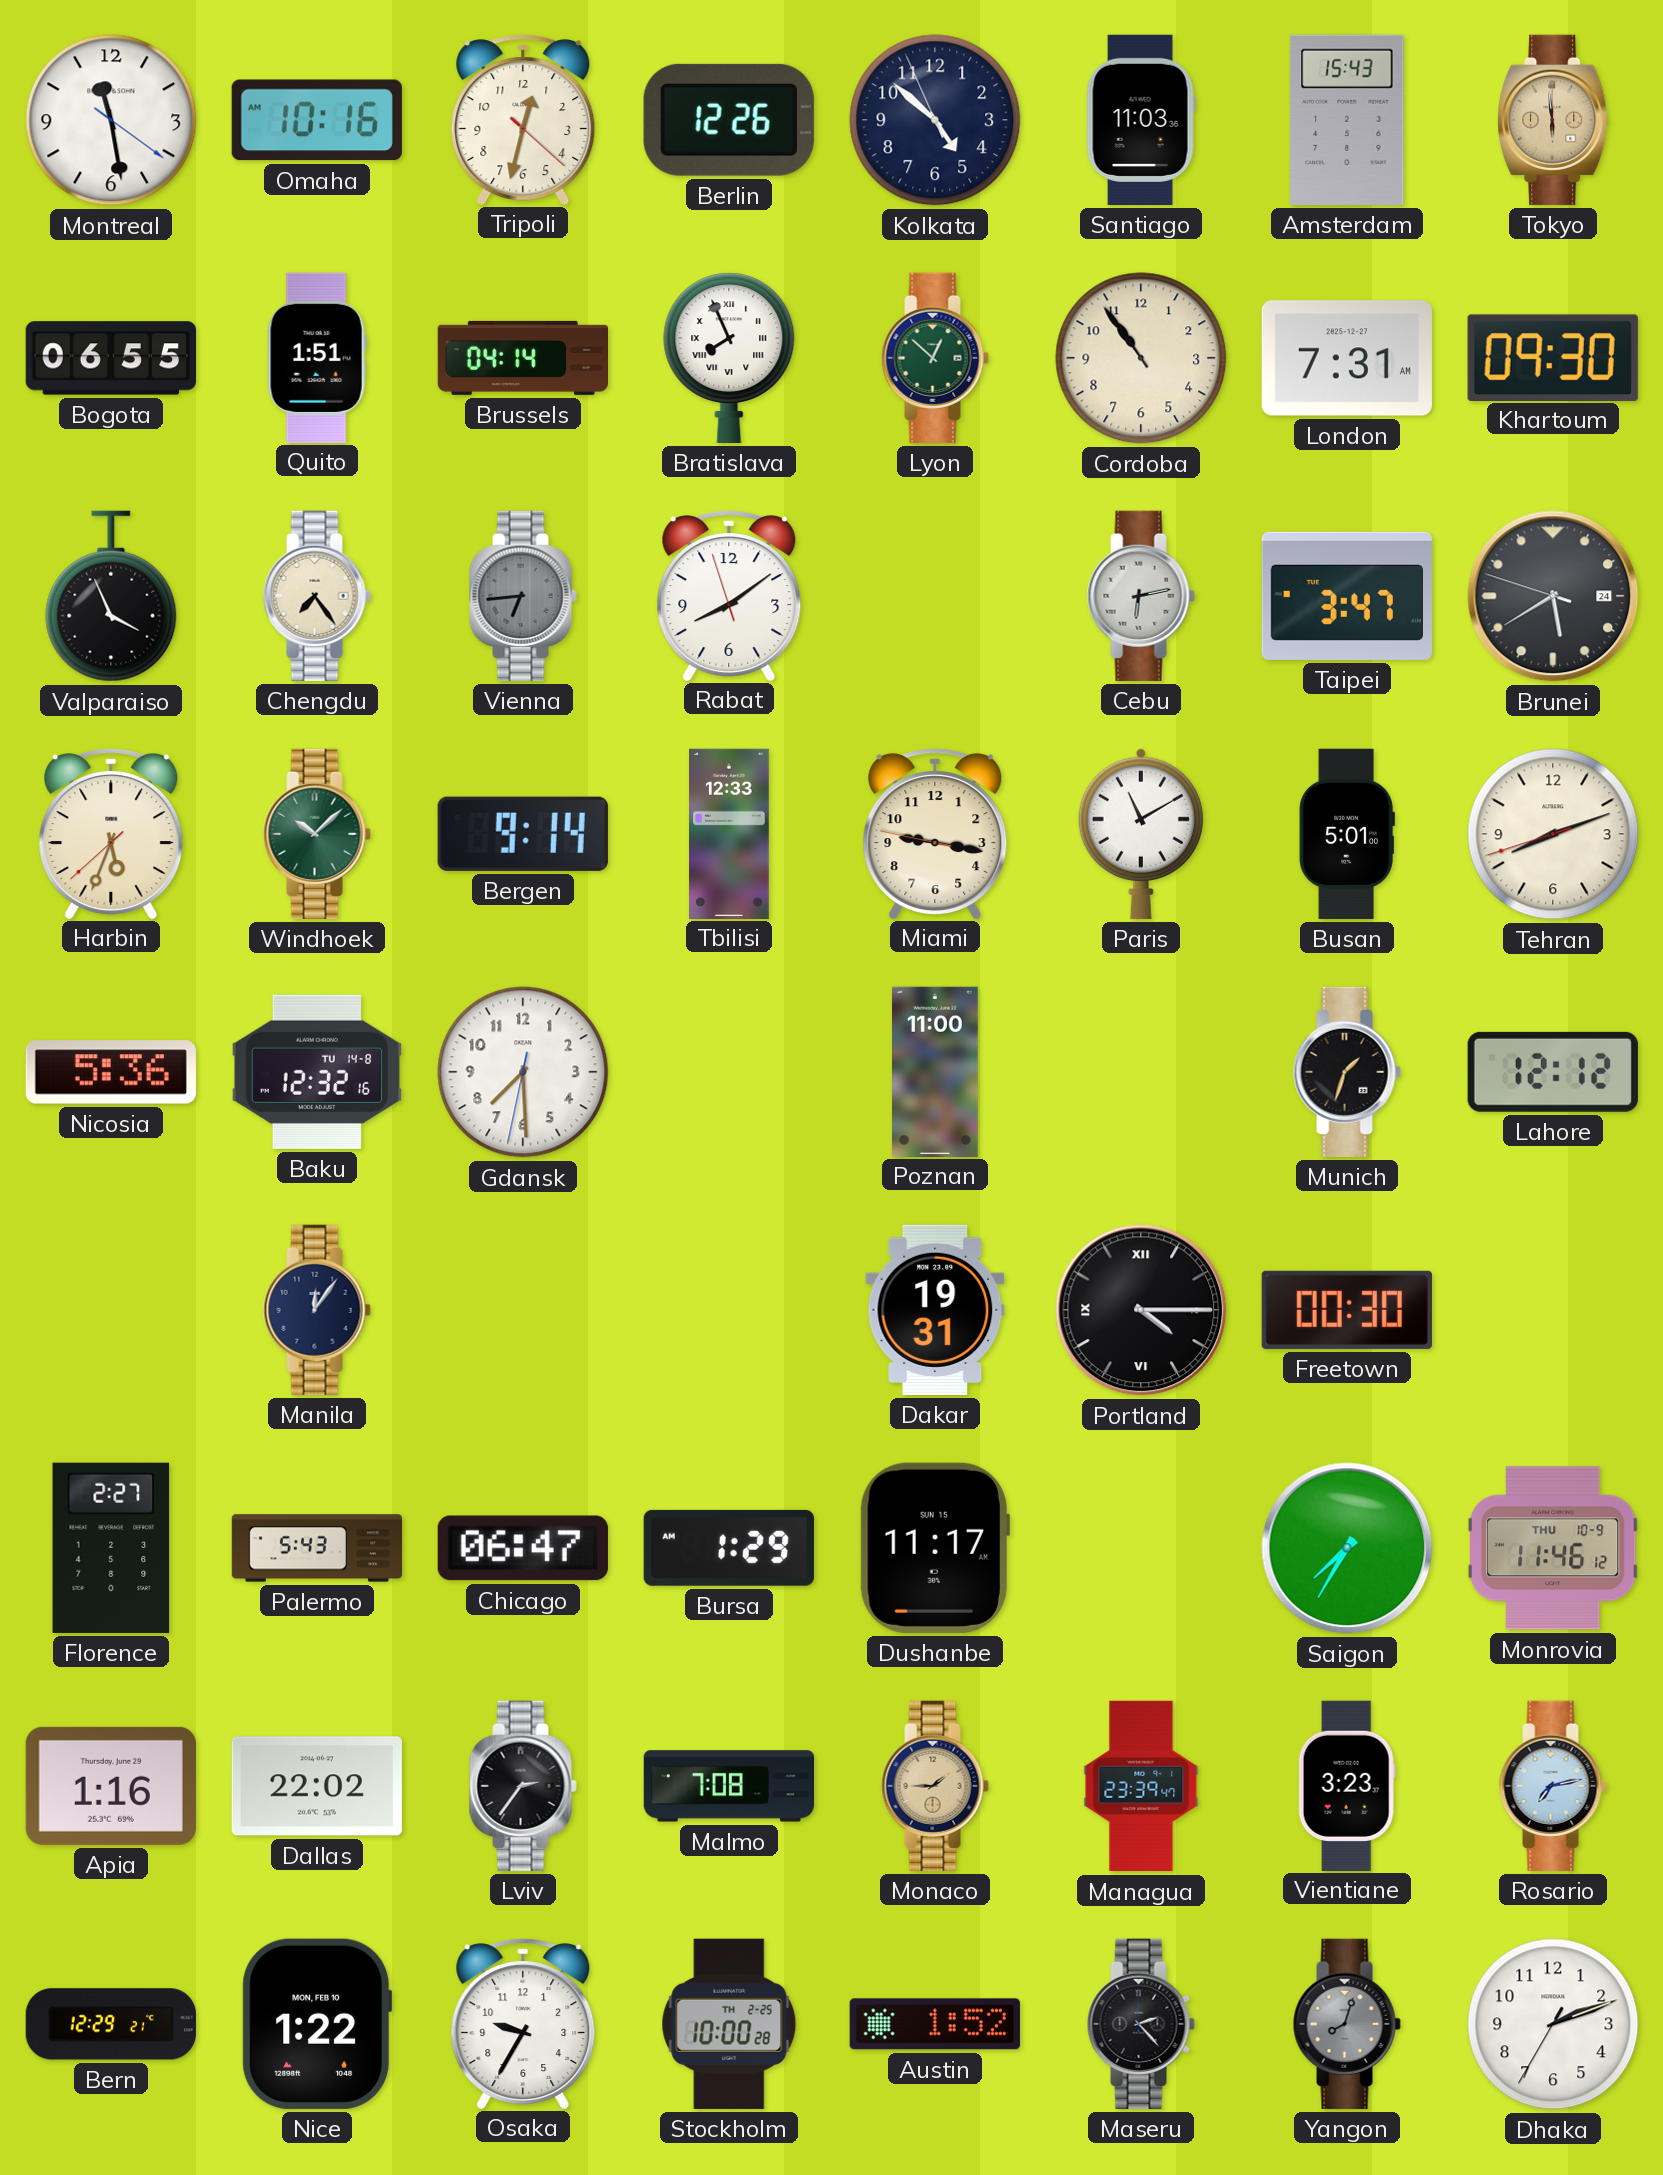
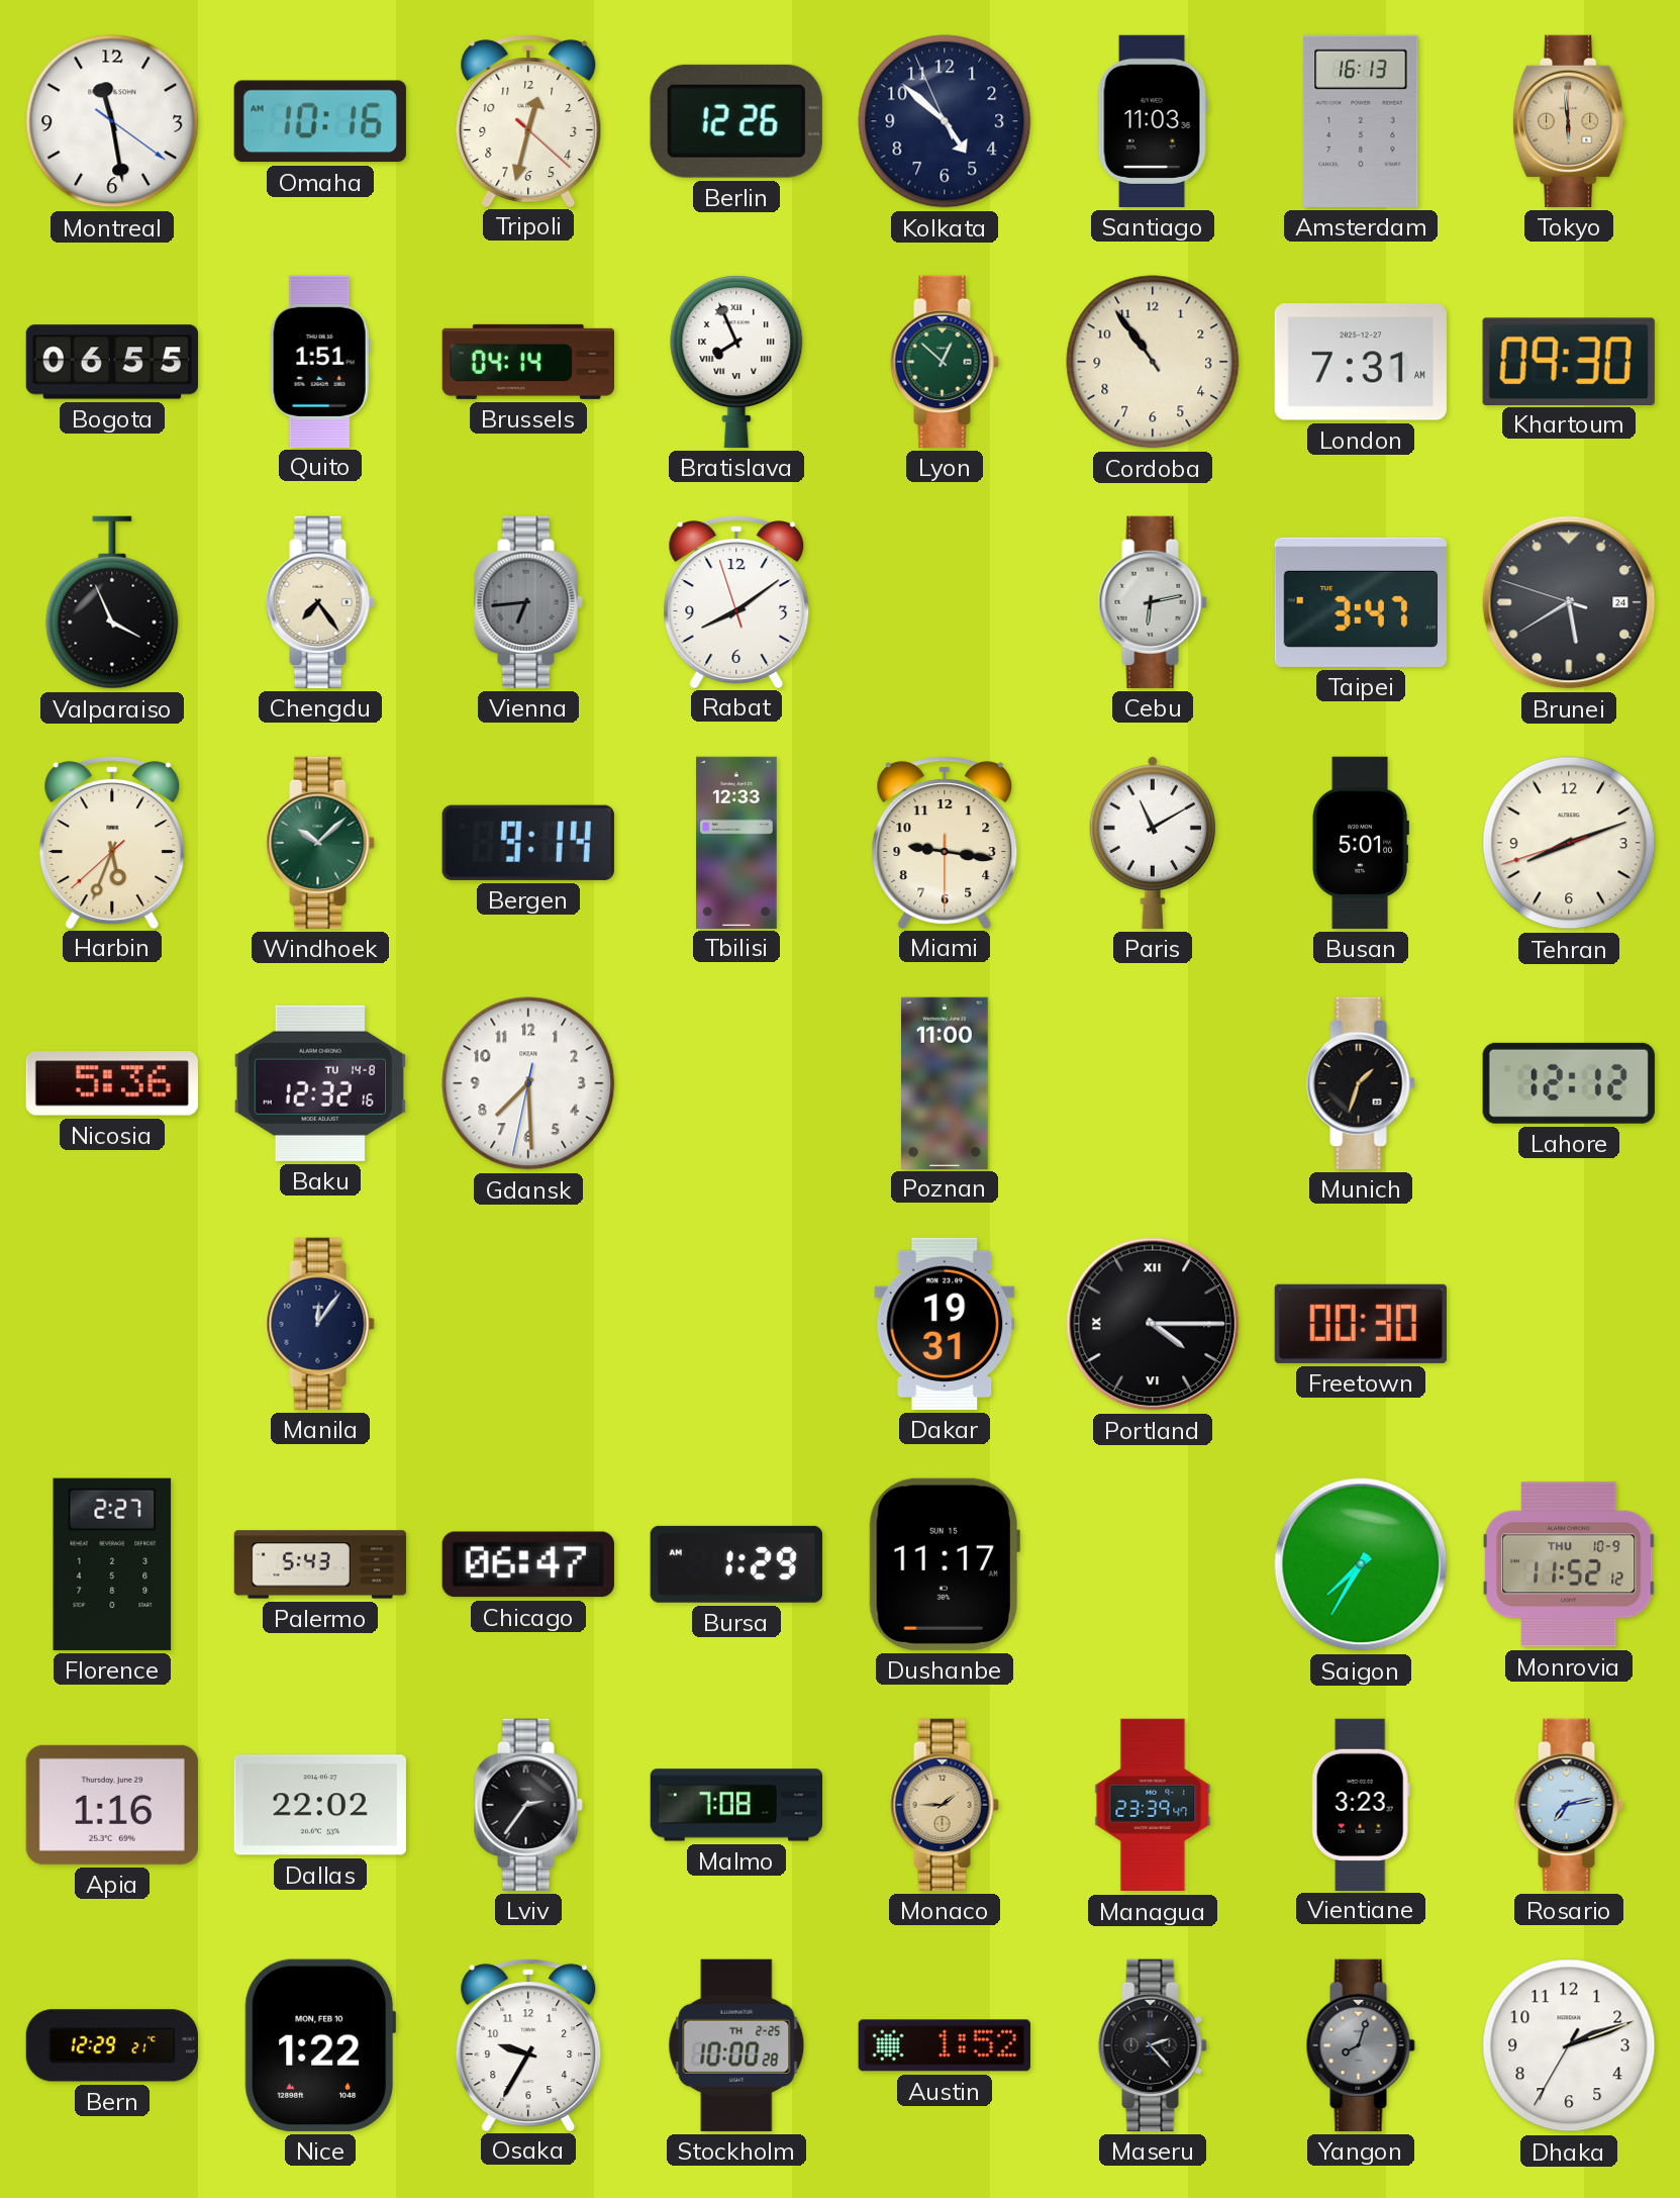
Amsterdam: 15:43 -> 16:13
Miami: 9:16:47 -> 9:16:30
Monrovia: 11:46 -> 11:52
